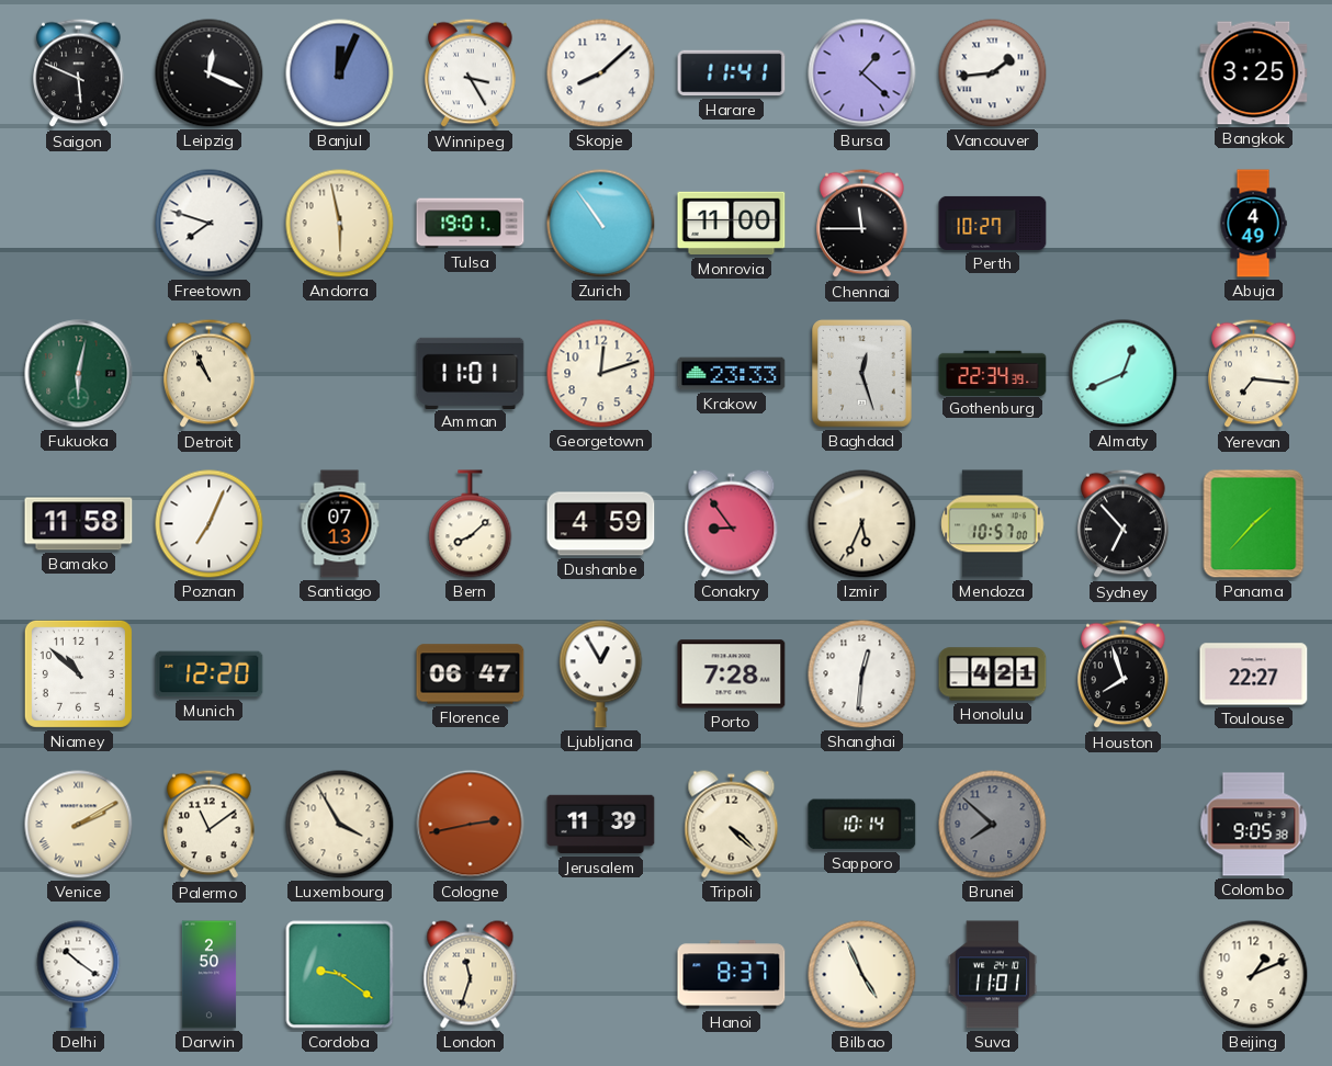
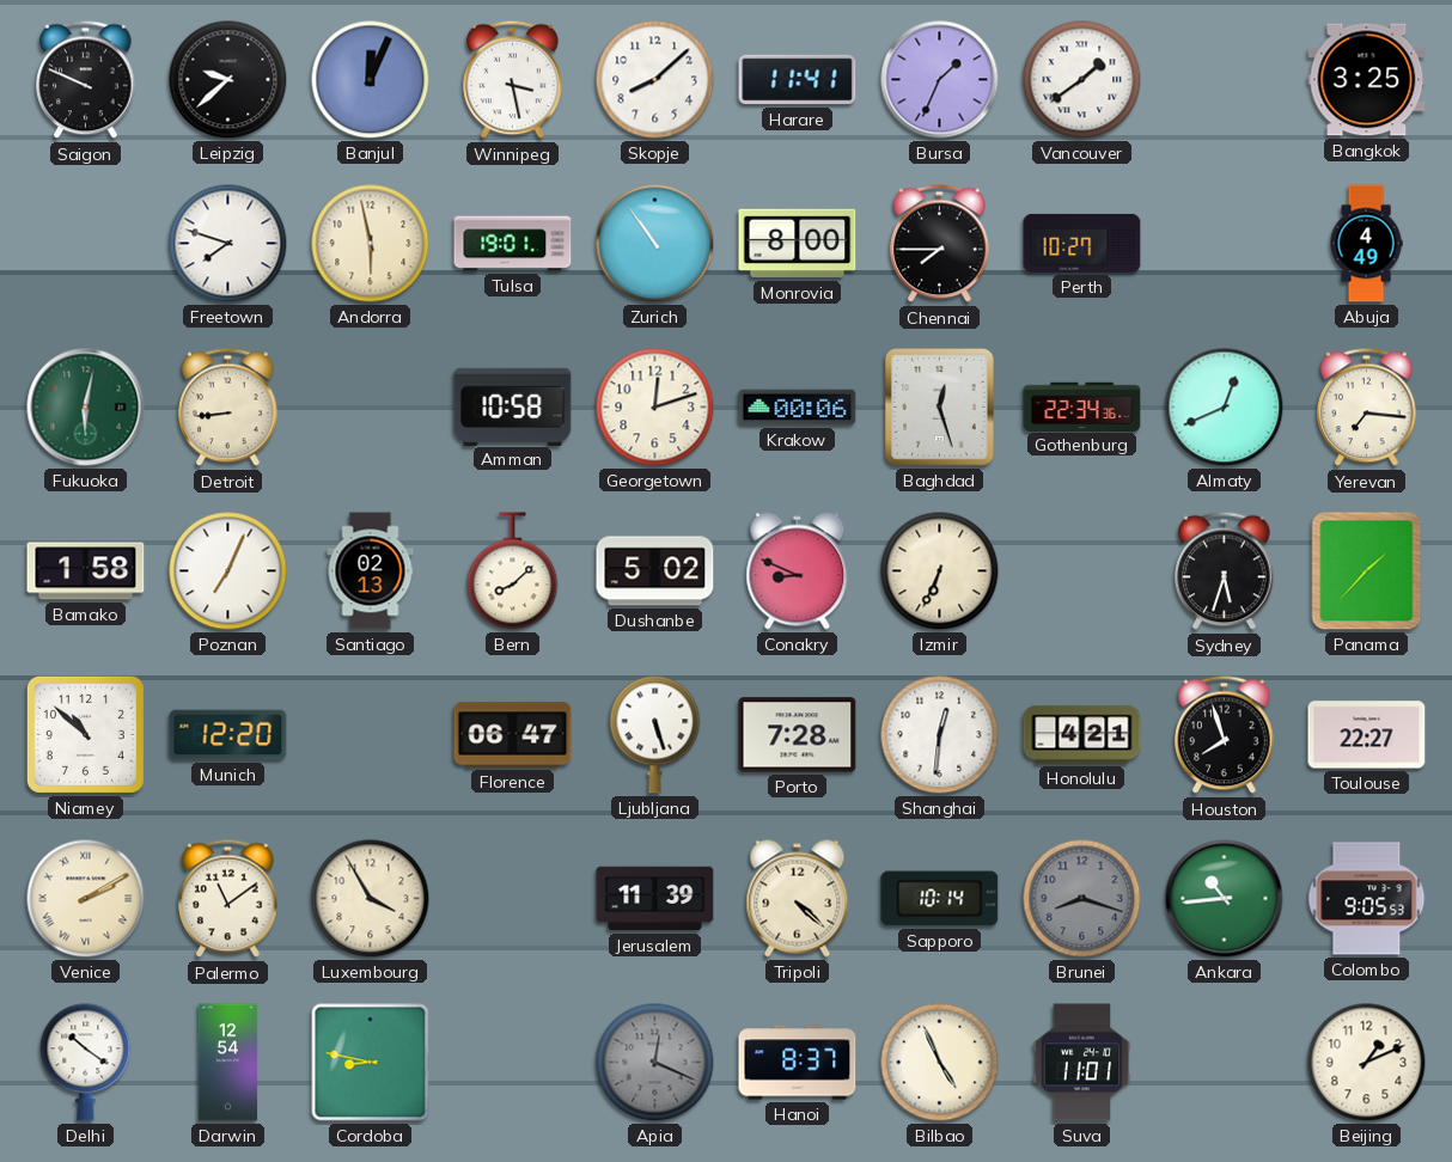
Saigon: 5:49 -> 9:49
Leipzig: 12:19 -> 9:38
Winnipeg: 3:25 -> 3:28
Bursa: 1:22 -> 1:34
Vancouver: 1:44 -> 1:39
Monrovia: 11:00 -> 8:00
Chennai: 11:45 -> 7:45
Detroit: 10:56 -> 8:44
Amman: 11:01 -> 10:58
Krakow: 23:33 -> 00:06
Gothenburg: 22:34:39 -> 22:34:36
Bamako: 11:58 -> 1:58
Santiago: 07:13 -> 02:13
Dushanbe: 4:59 -> 5:02
Conakry: 8:54 -> 8:49
Izmir: 5:34 -> 6:34
Mendoza: 10:57 -> none
Sydney: 6:53 -> 5:33
Ljubljana: 12:55 -> 5:27
Cologne: 2:43 -> none
Brunei: 7:52 -> 8:18
Ankara: none -> 10:44
Colombo: 9:05:38 -> 9:05:53
Darwin: 2:50 -> 12:54
Cordoba: 9:21 -> 8:47
London: 11:33 -> none
Apia: none -> 12:19
